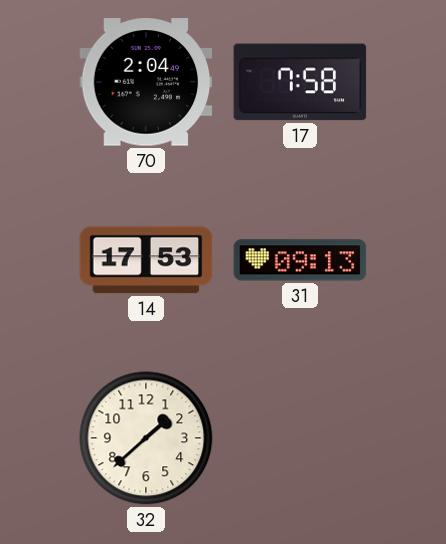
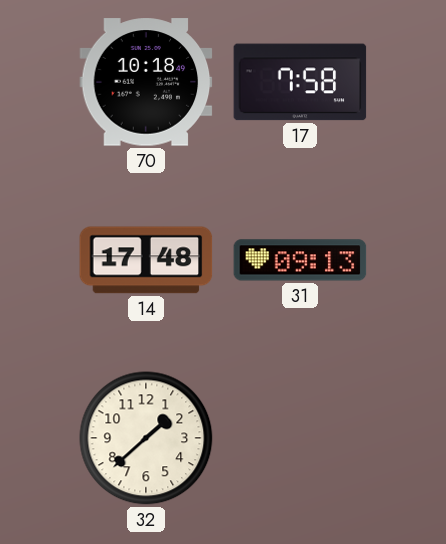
70: 2:04 -> 10:18
14: 17:53 -> 17:48
